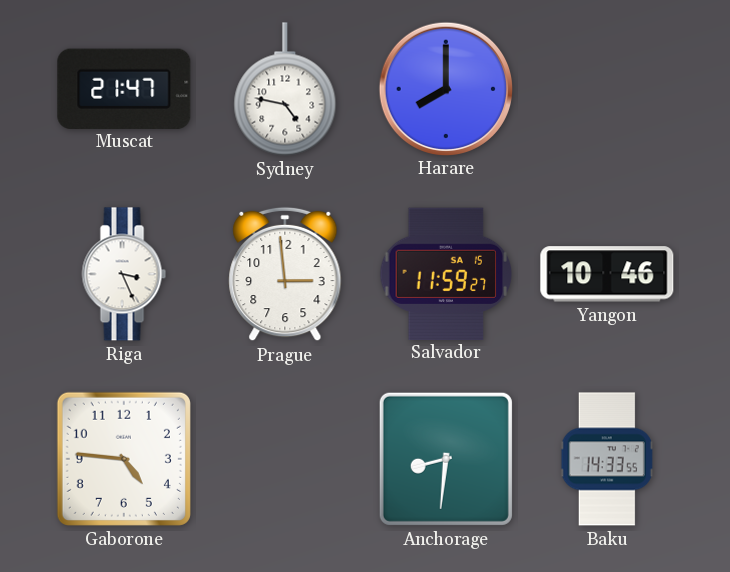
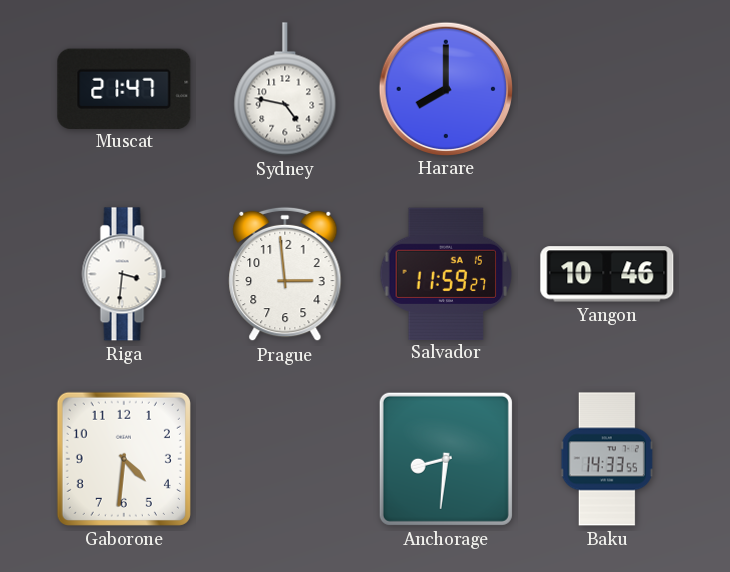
Riga: 3:26 -> 3:31
Gaborone: 4:46 -> 4:31
